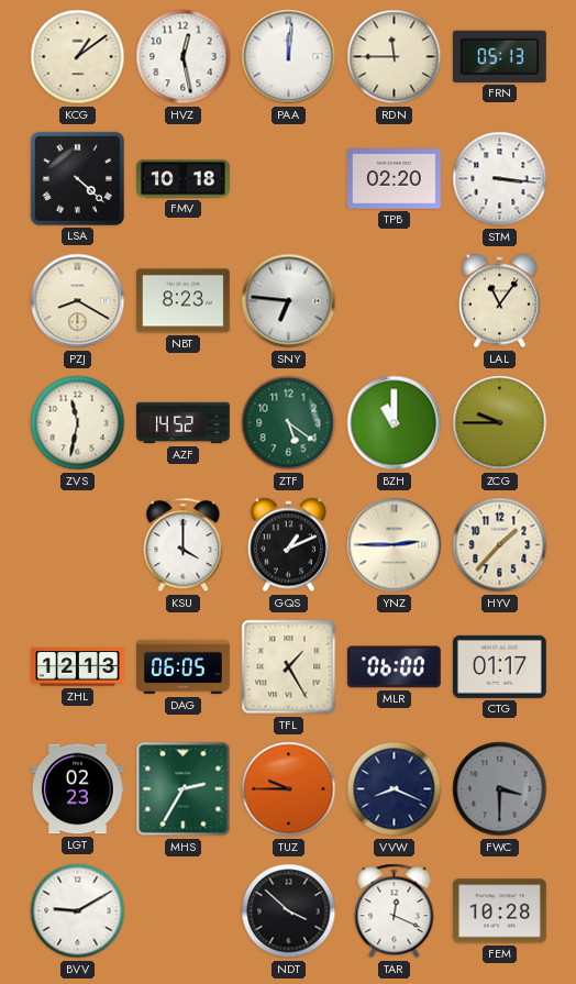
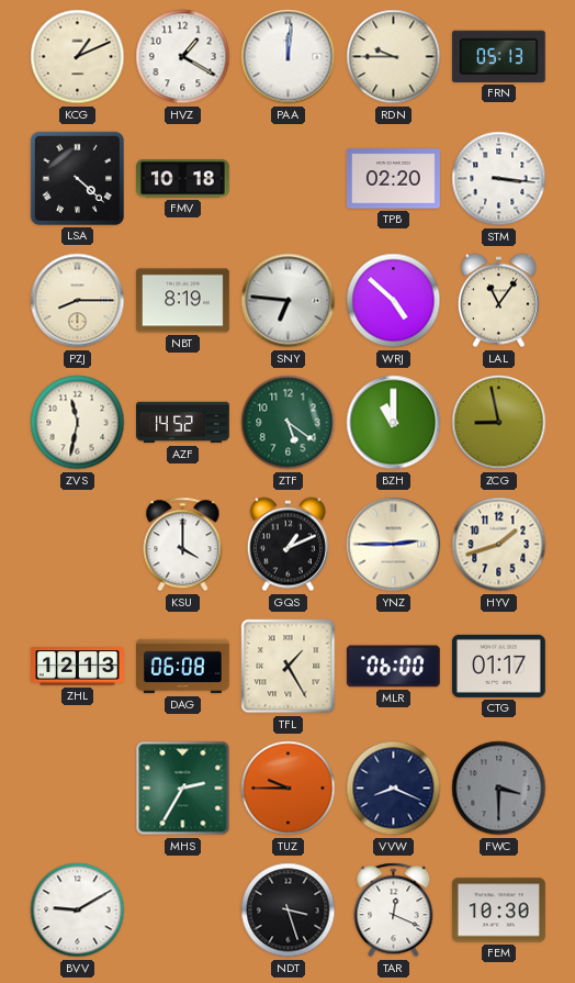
KCG: 1:09 -> 1:11
HVZ: 12:28 -> 1:20
RDN: 11:45 -> 9:45
PZJ: 8:20 -> 8:15
NBT: 8:23 -> 8:19
WRJ: none -> 4:52
ZCG: 9:45 -> 8:58
HYV: 1:37 -> 1:42
DAG: 06:05 -> 06:08
LGT: 02:23 -> none
NDT: 3:52 -> 3:27
FEM: 10:28 -> 10:30
